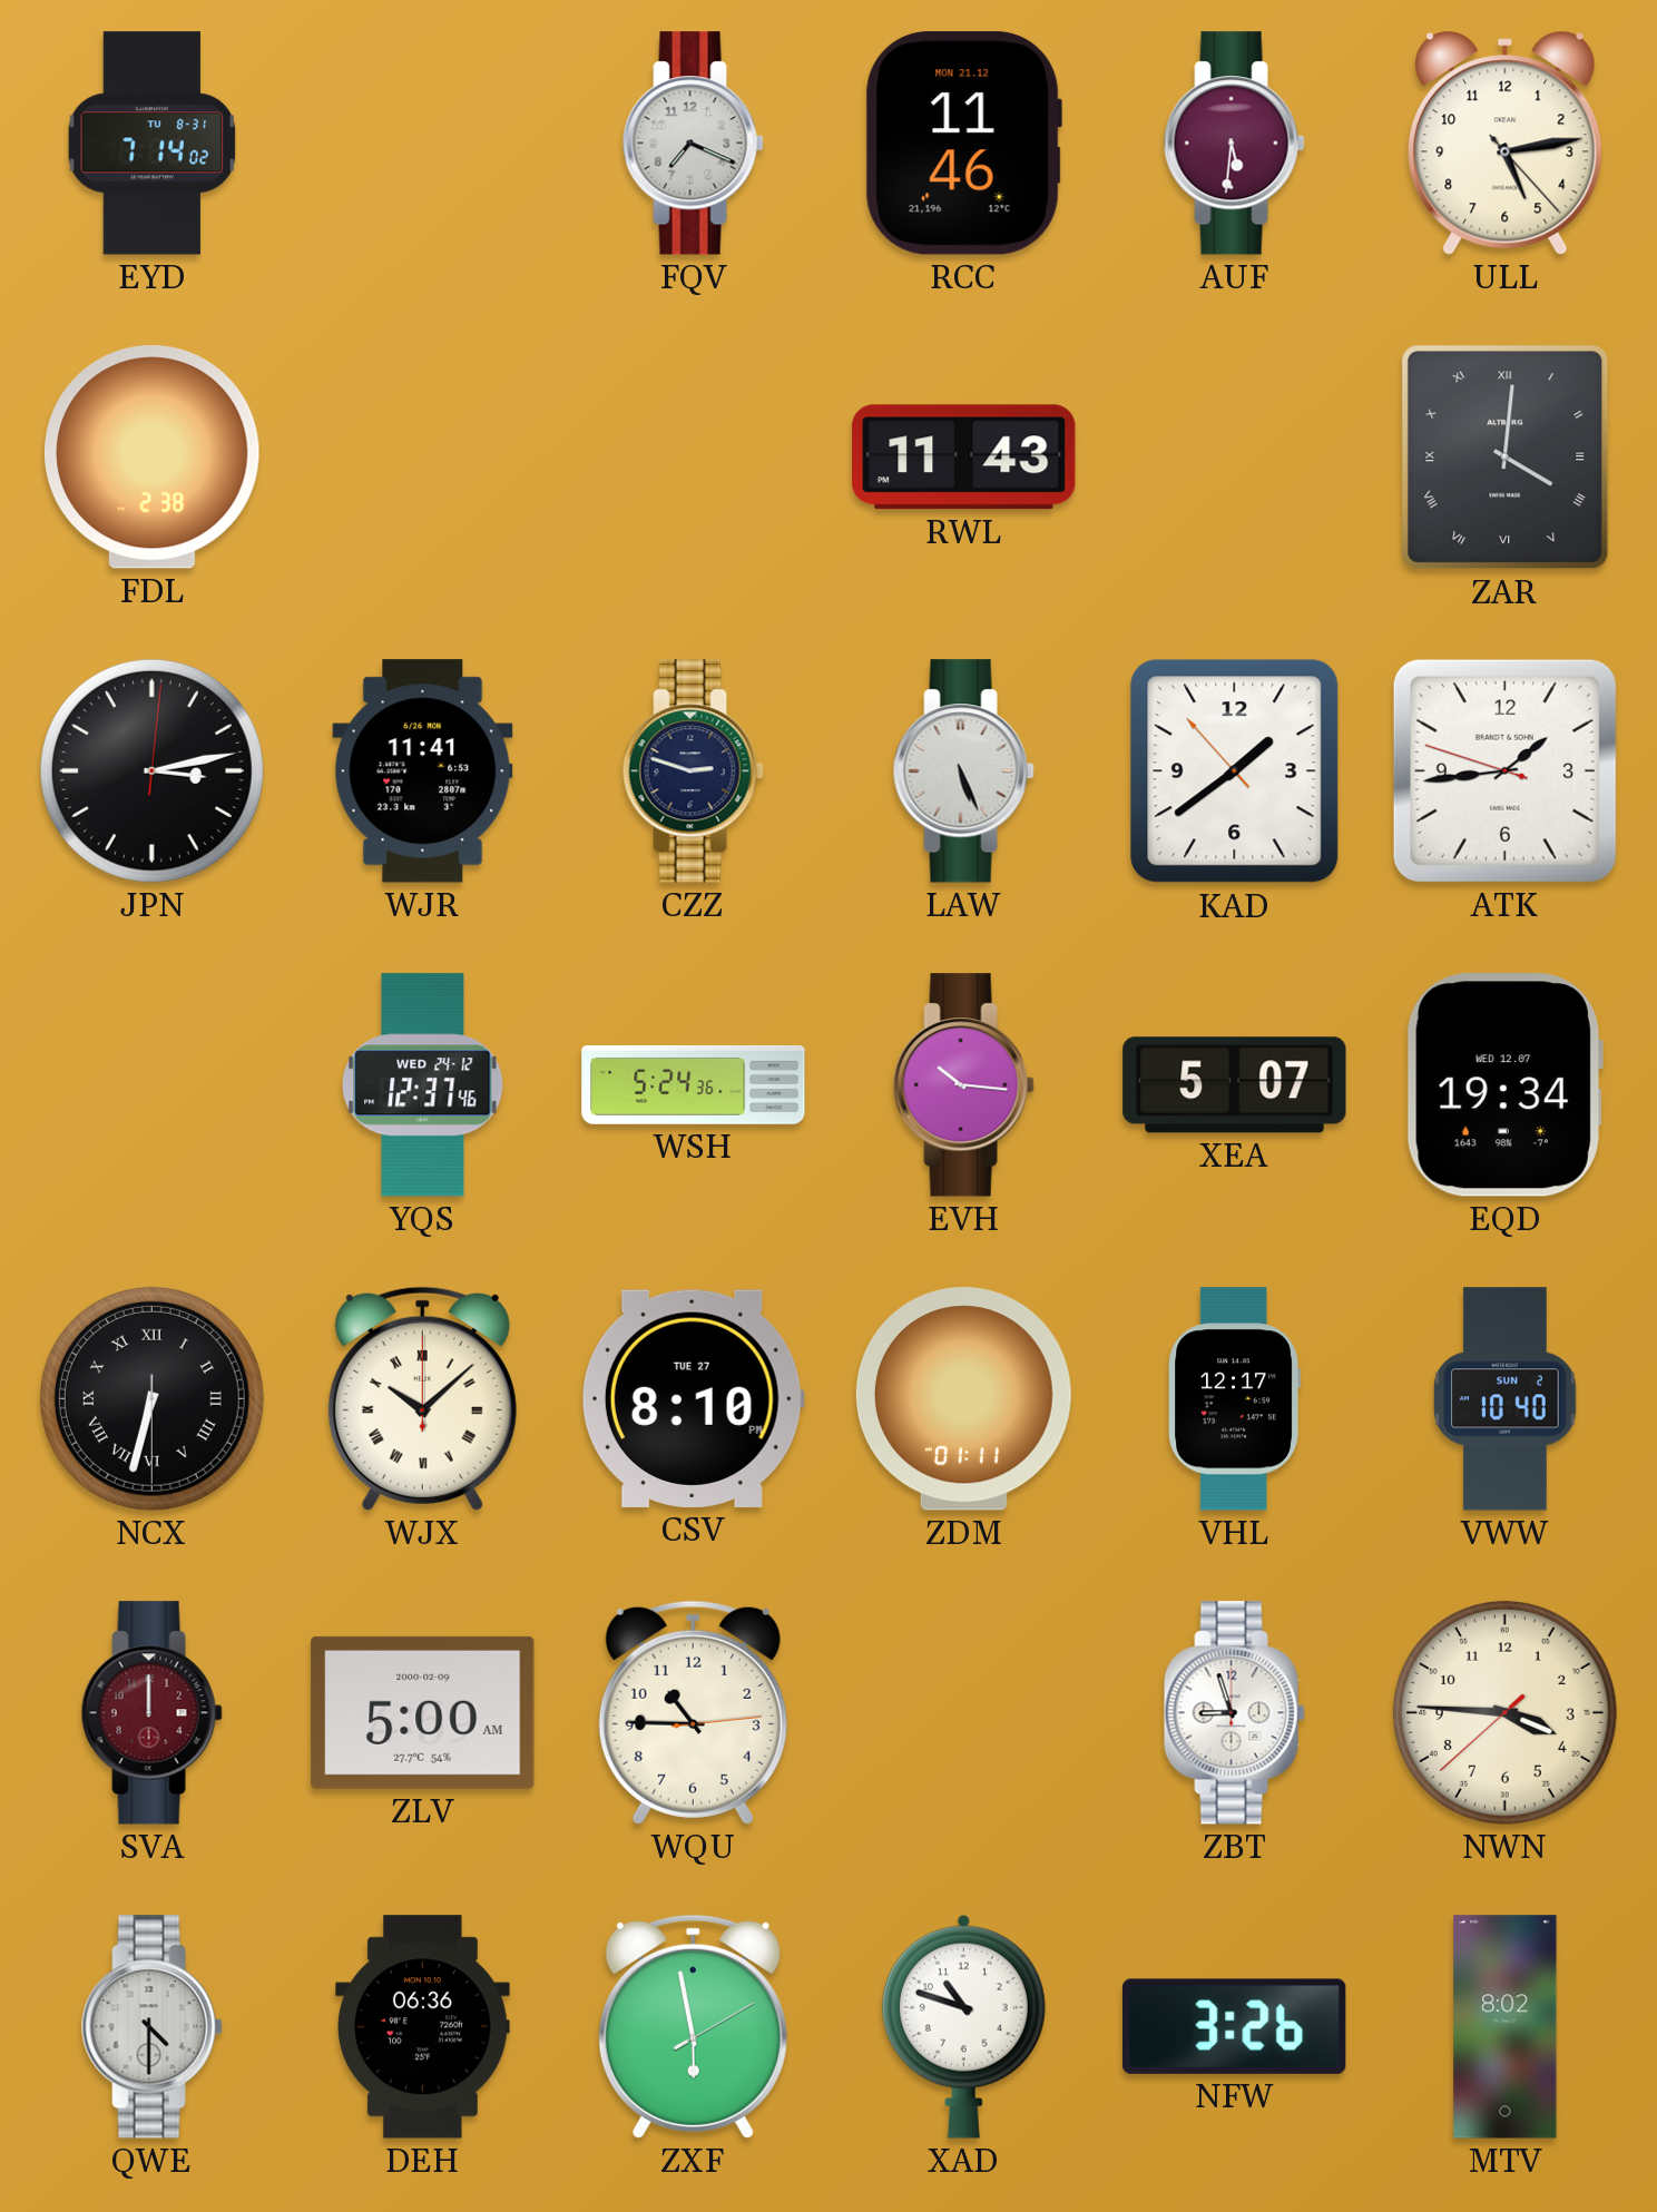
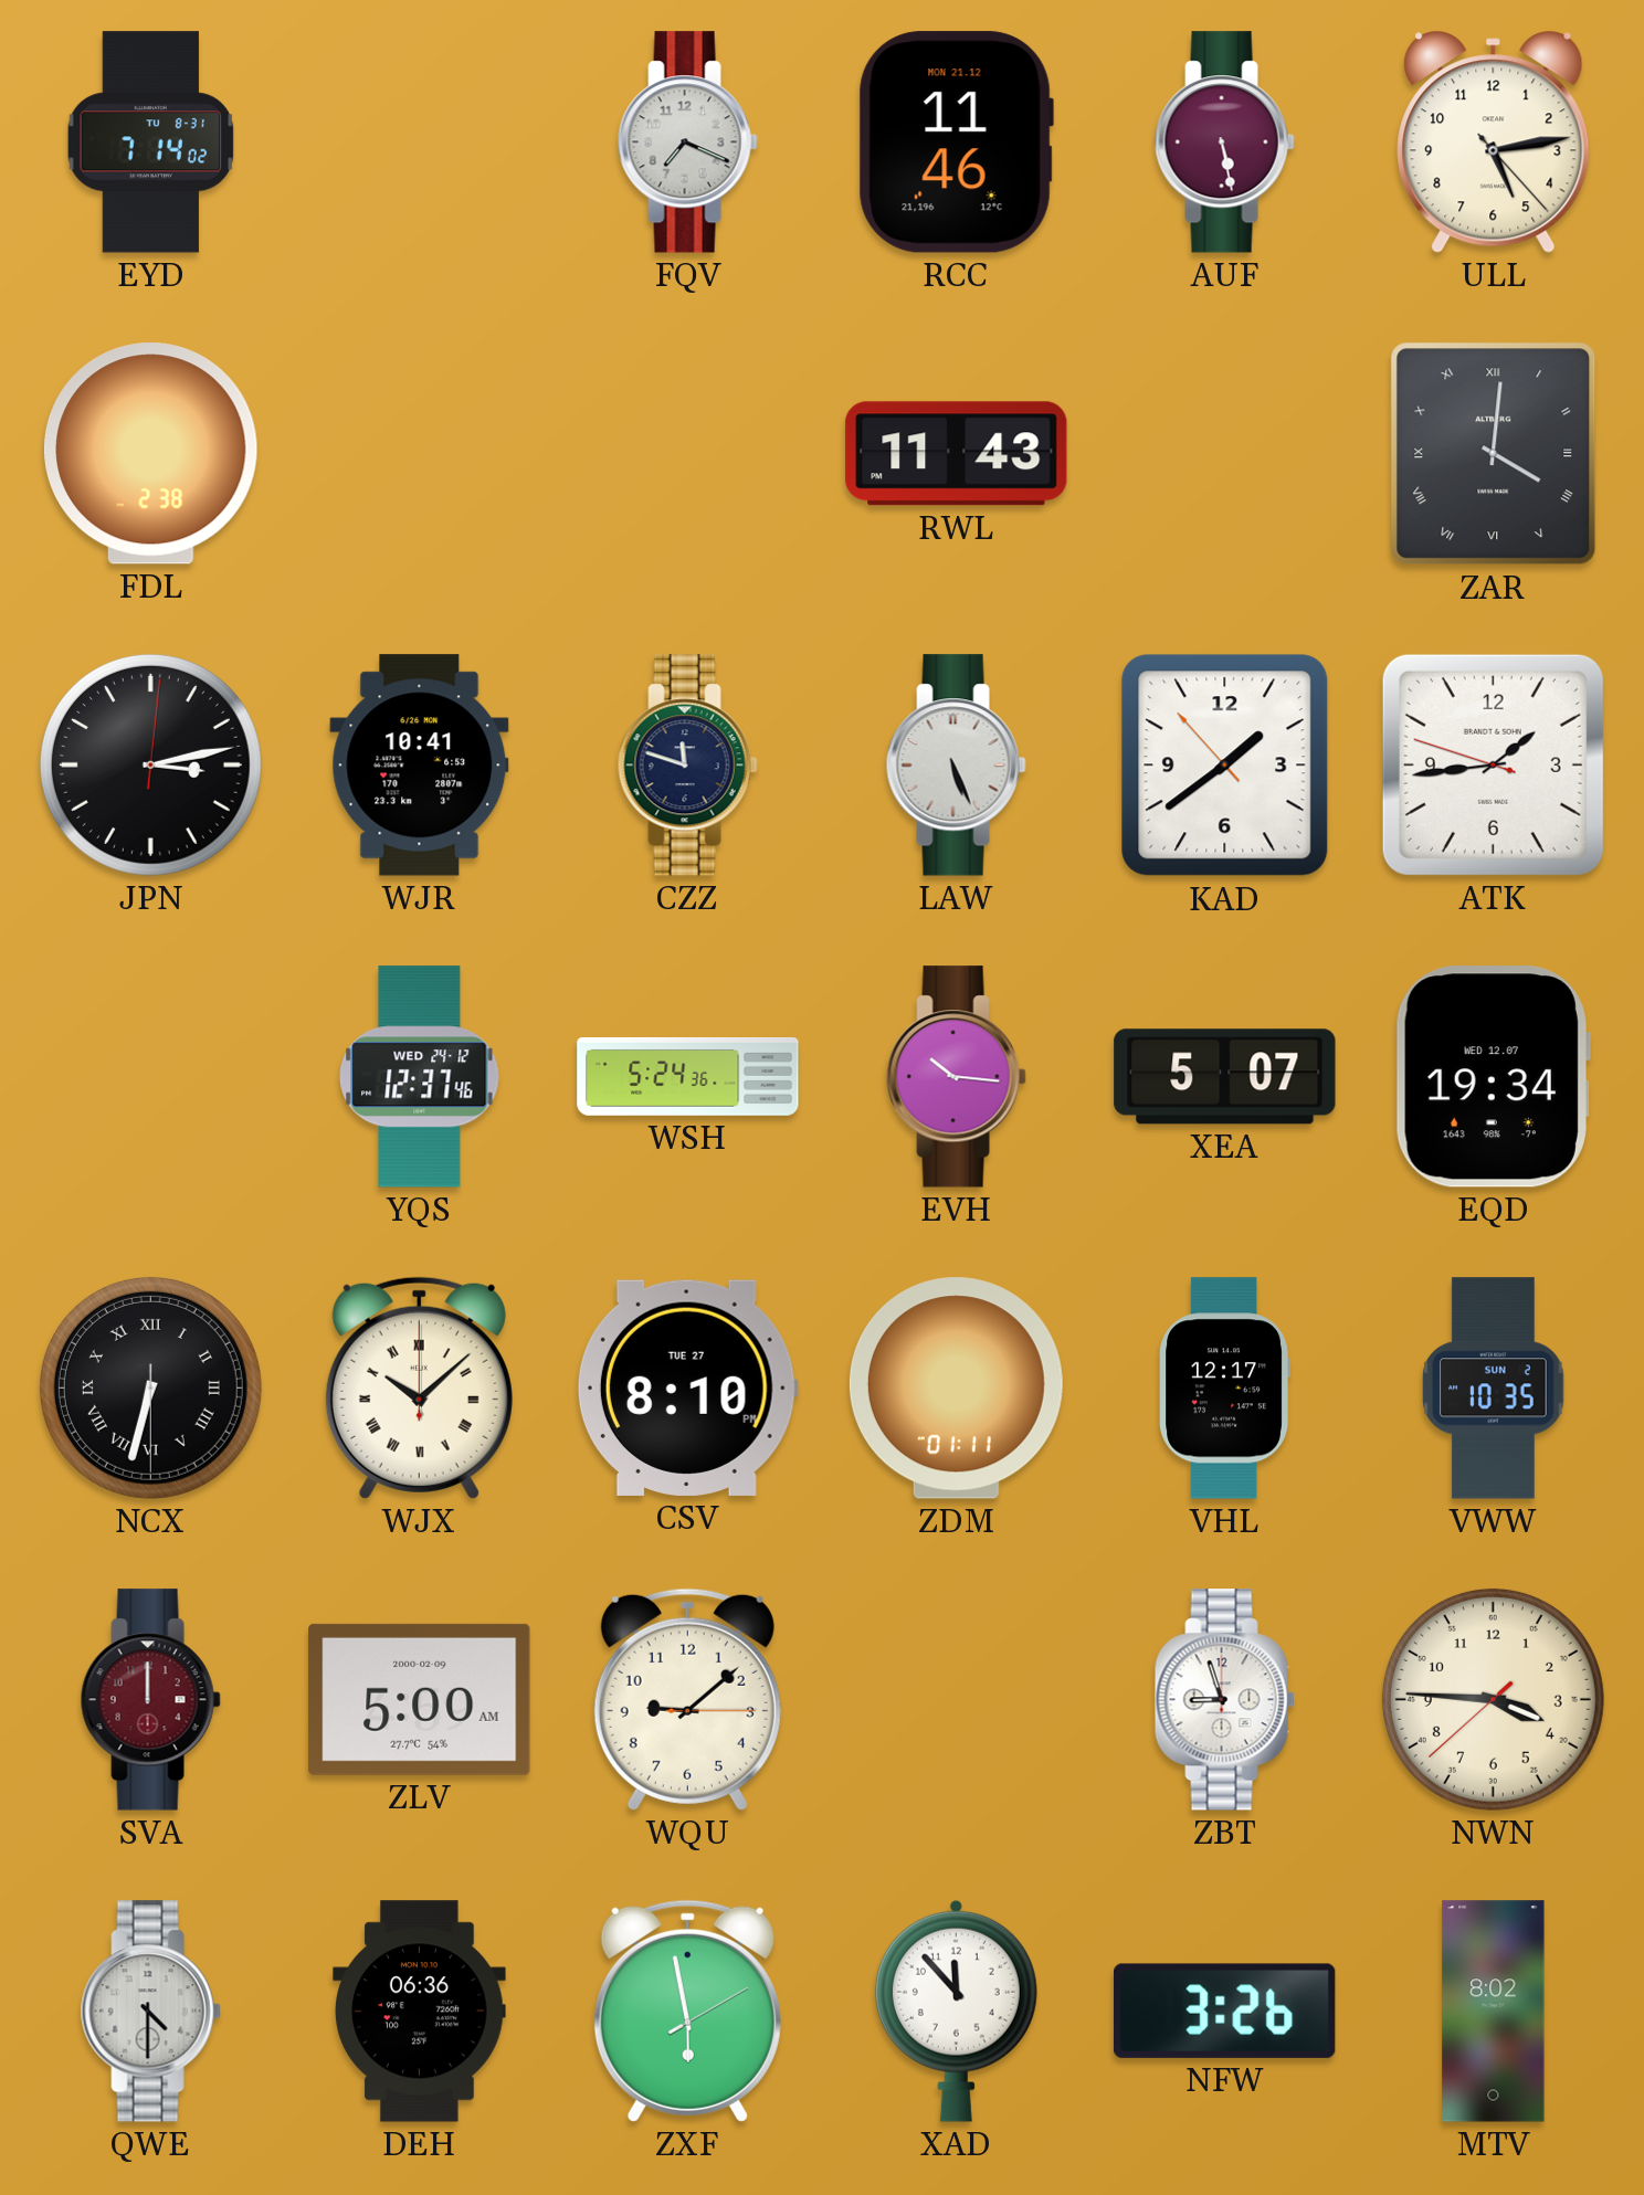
AUF: 5:31 -> 5:28
WJR: 11:41 -> 10:41
CZZ: 2:48 -> 11:48
VWW: 10:40 -> 10:35
WQU: 10:45 -> 9:08
XAD: 10:48 -> 11:53
